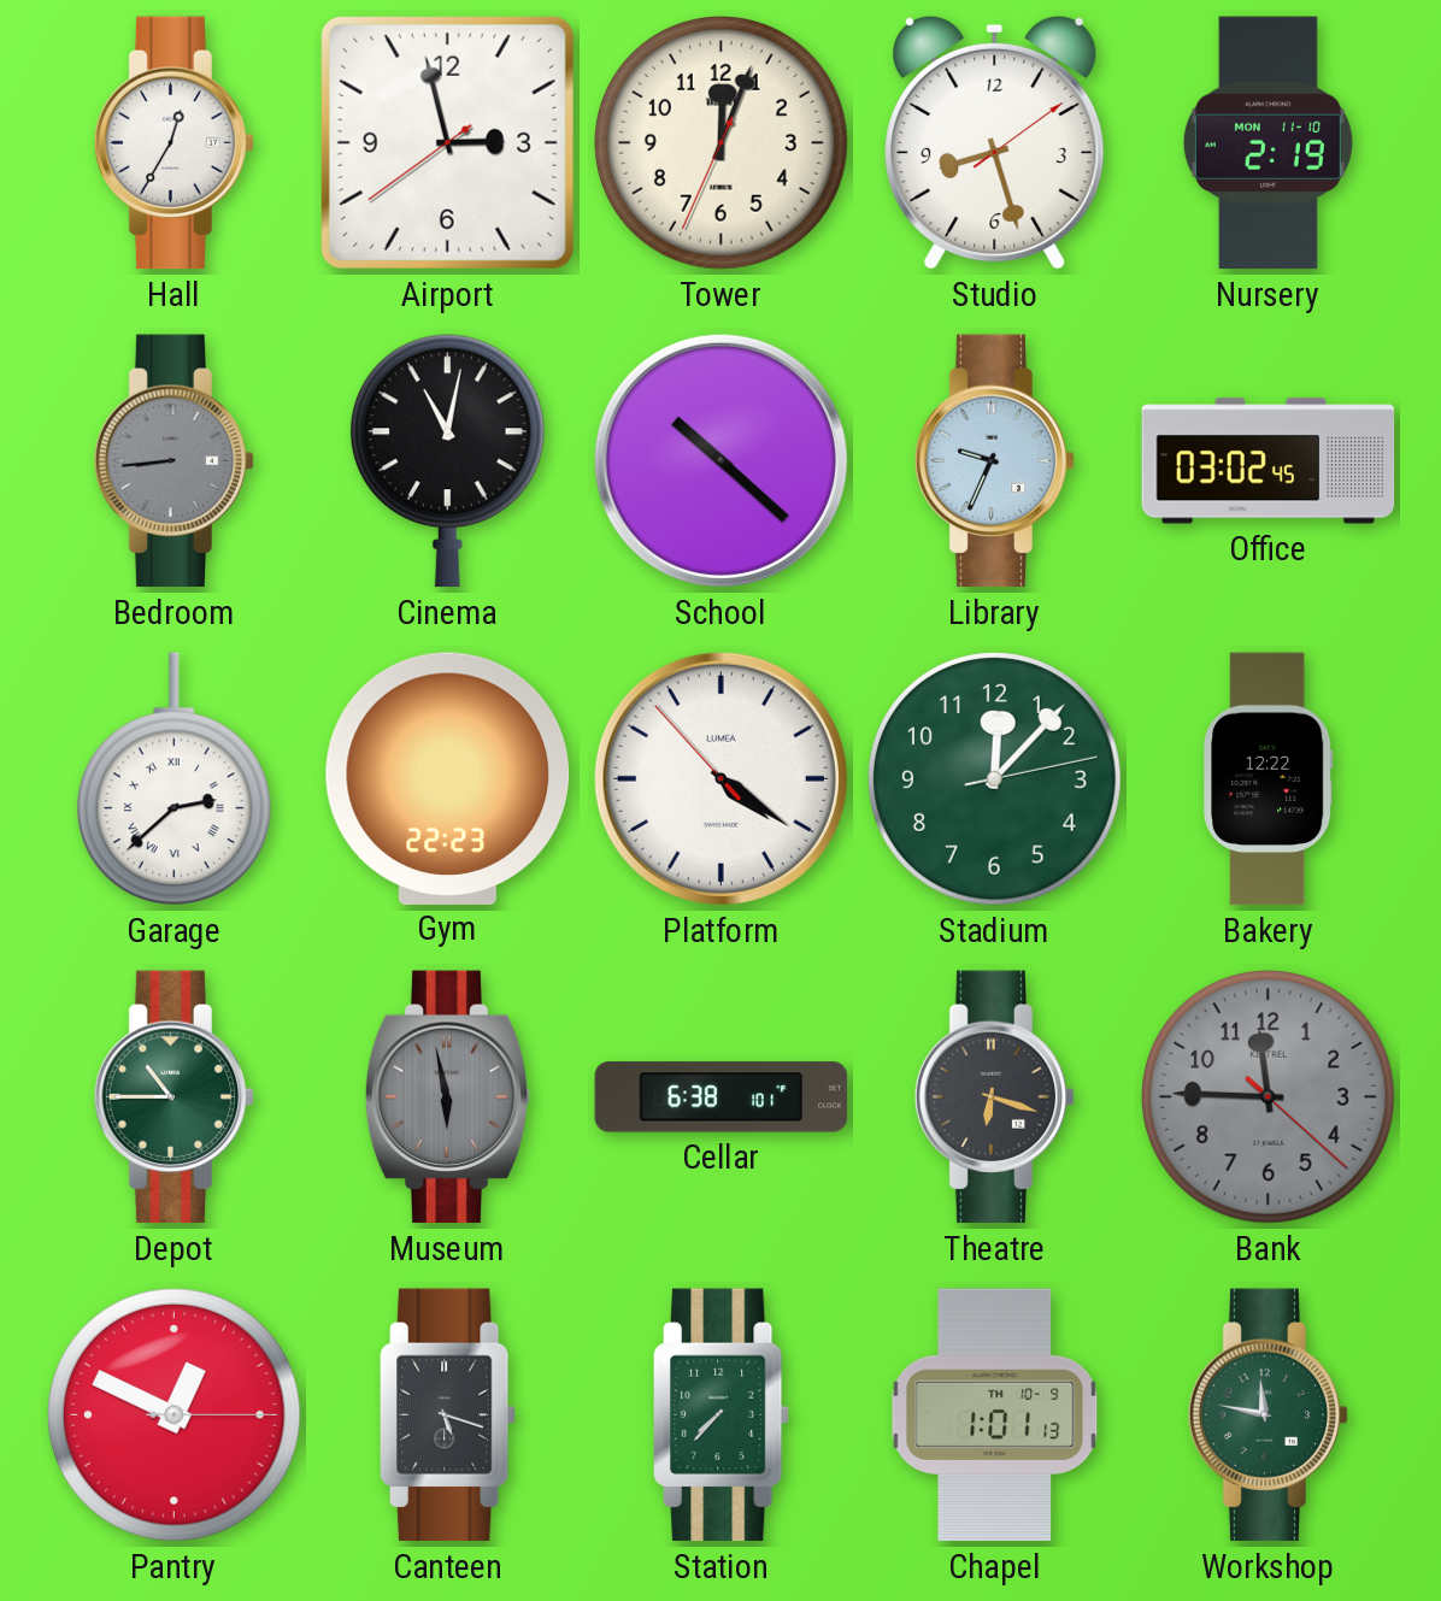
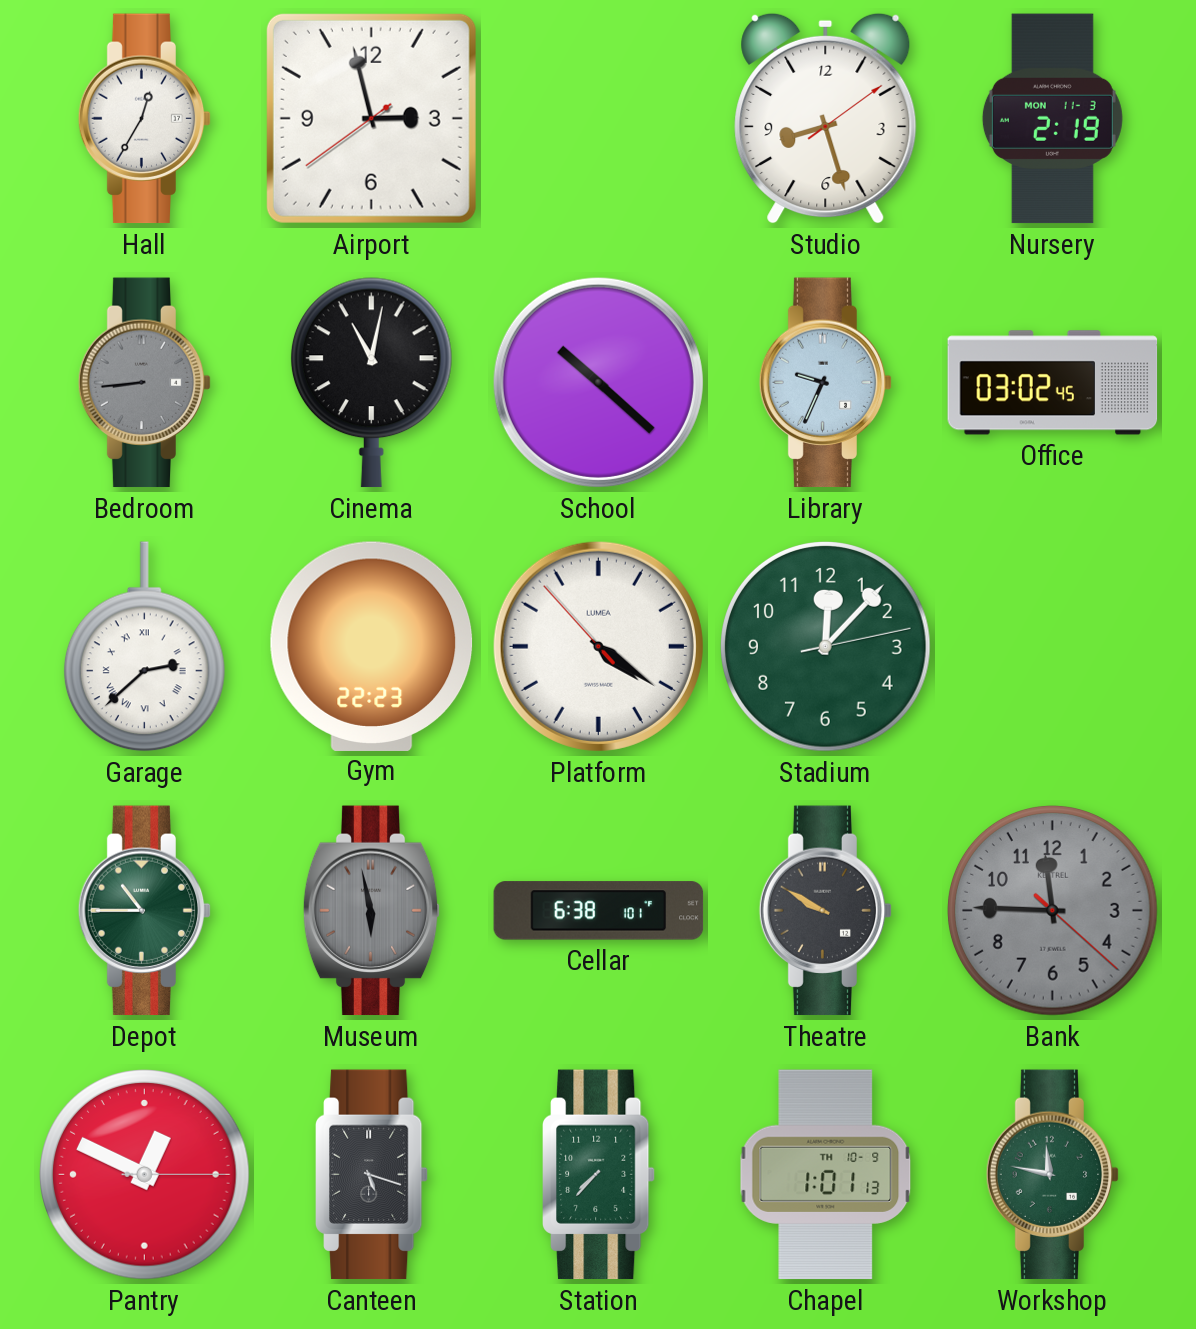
Tower: 12:03 -> none
Nursery date: MON 11-10 -> MON 11-3
Bakery: 12:22 -> none
Theatre: 6:18 -> 9:50
